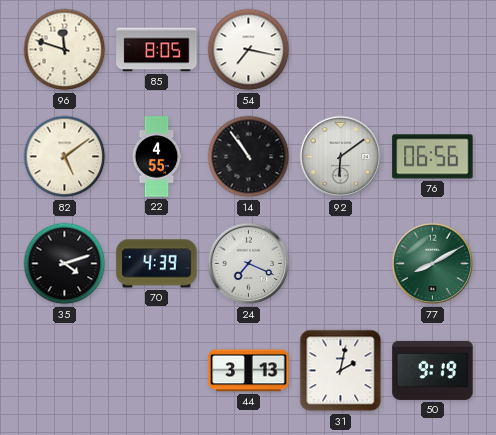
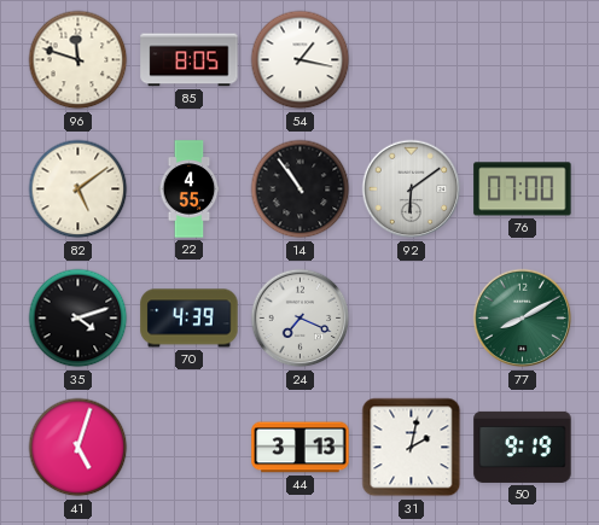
54: 7:17 -> 1:17
76: 06:56 -> 07:00
41: none -> 5:03
